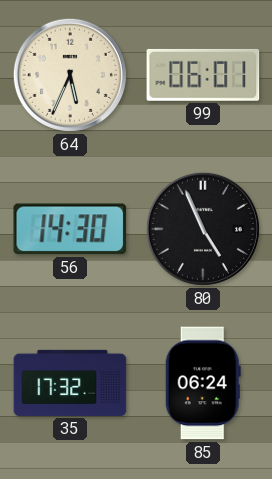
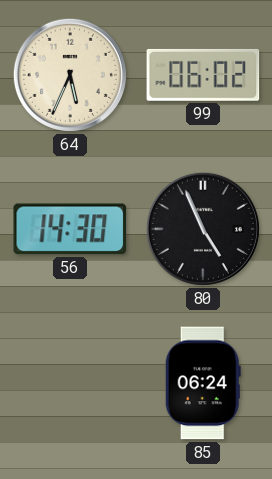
99: 06:01 -> 06:02
35: 17:32 -> none
